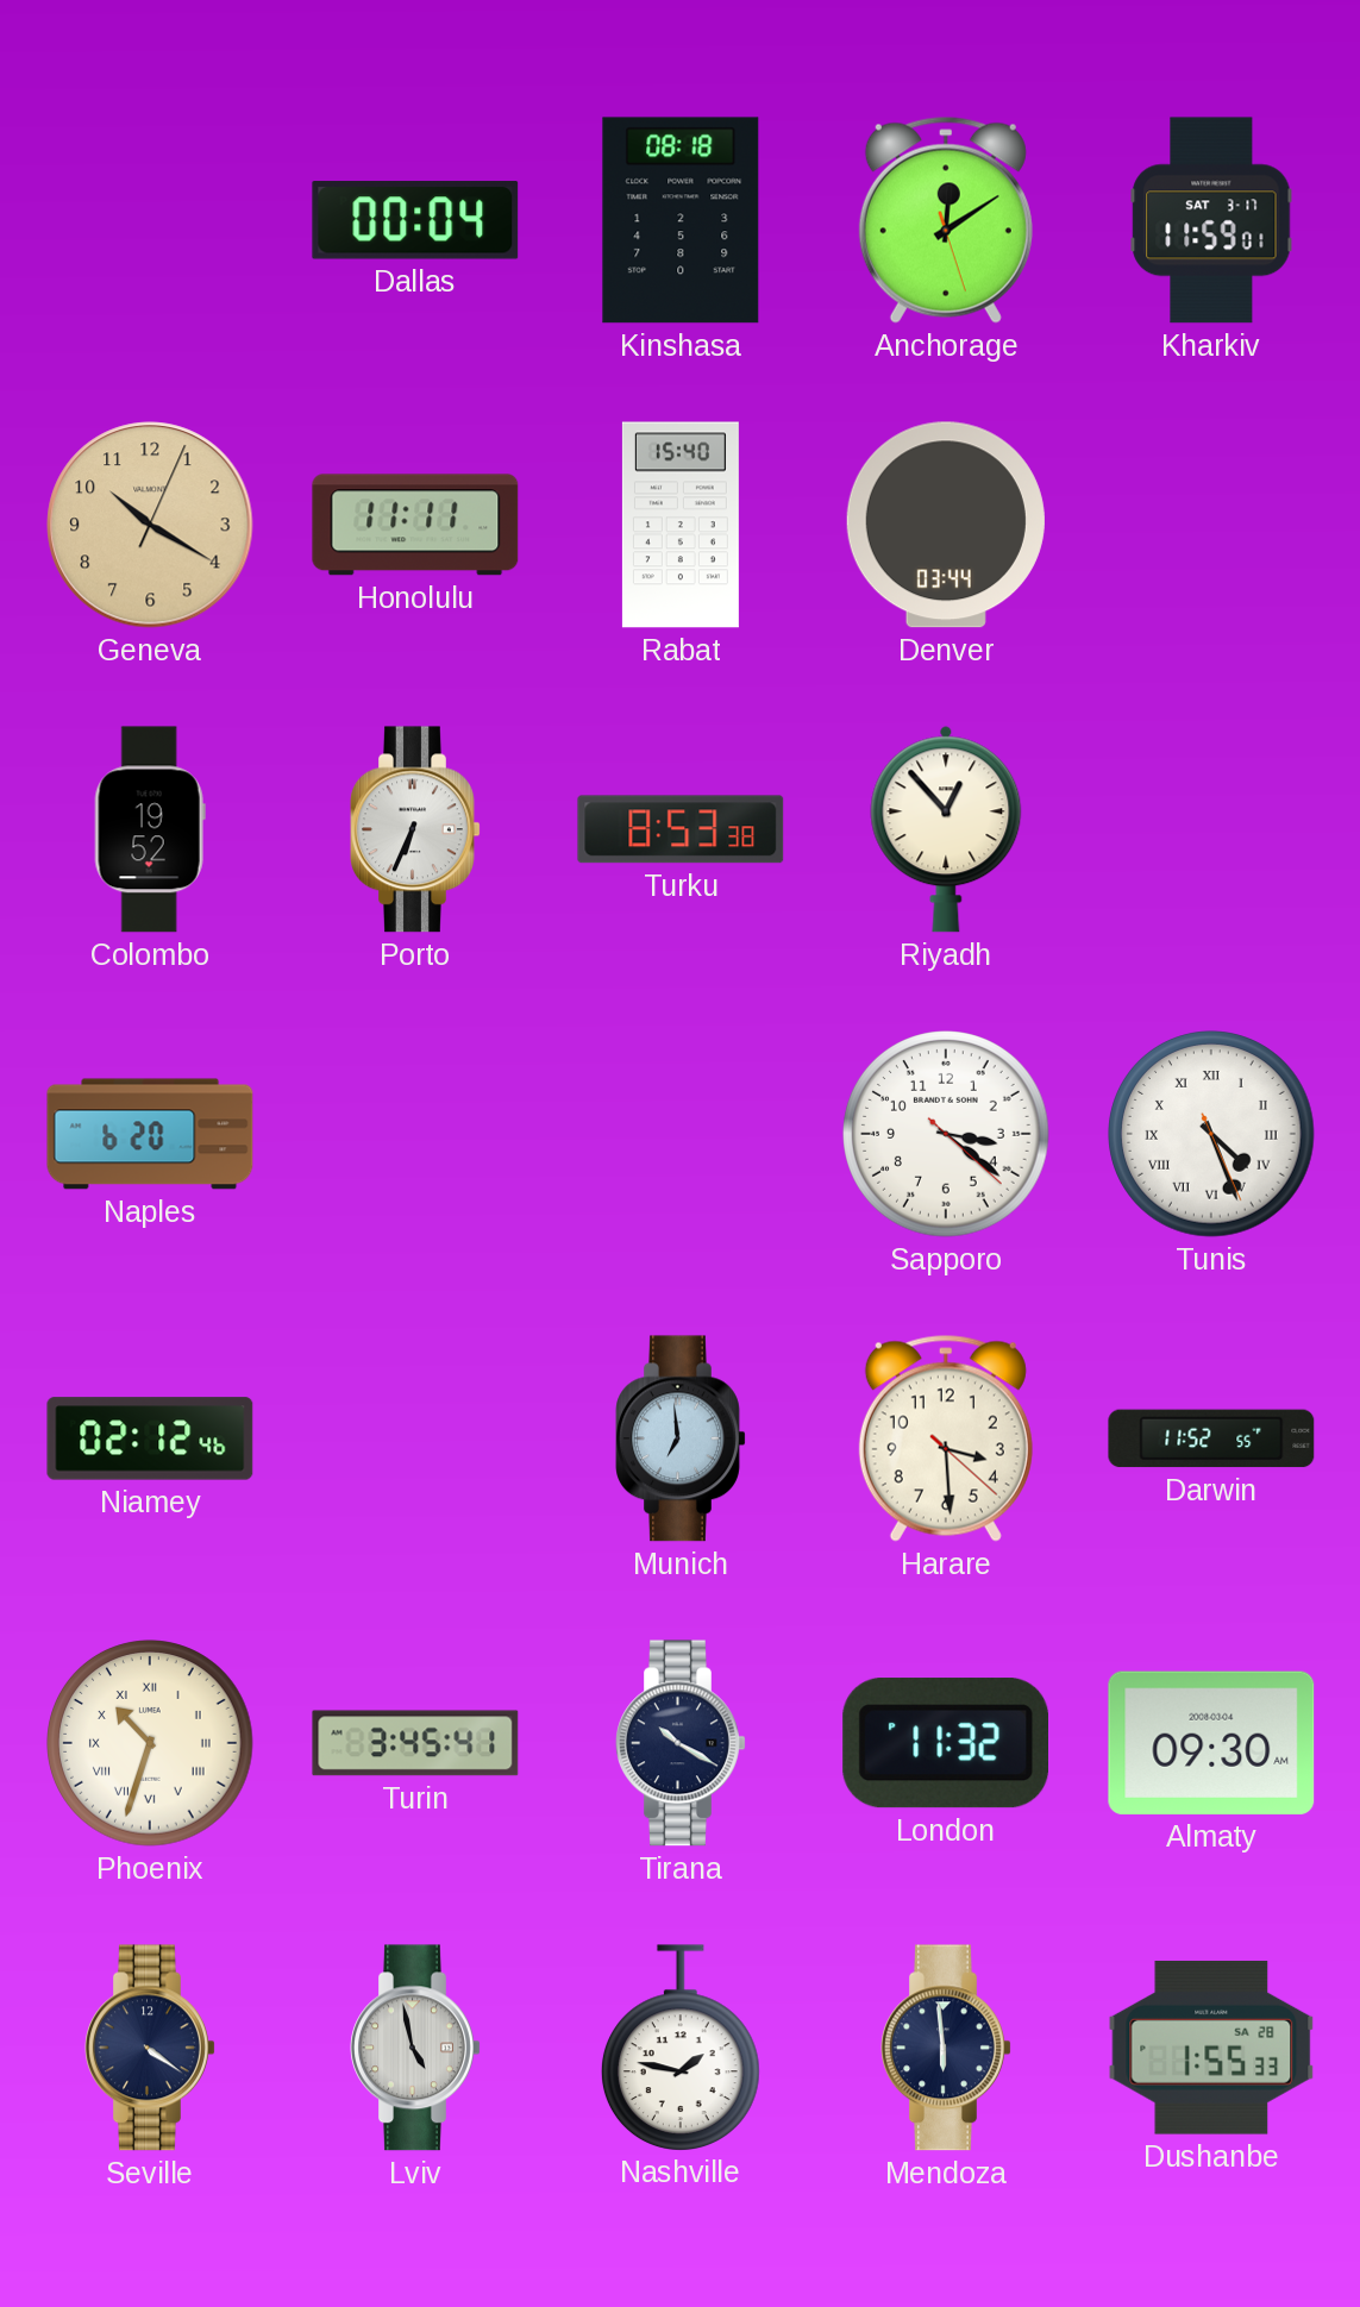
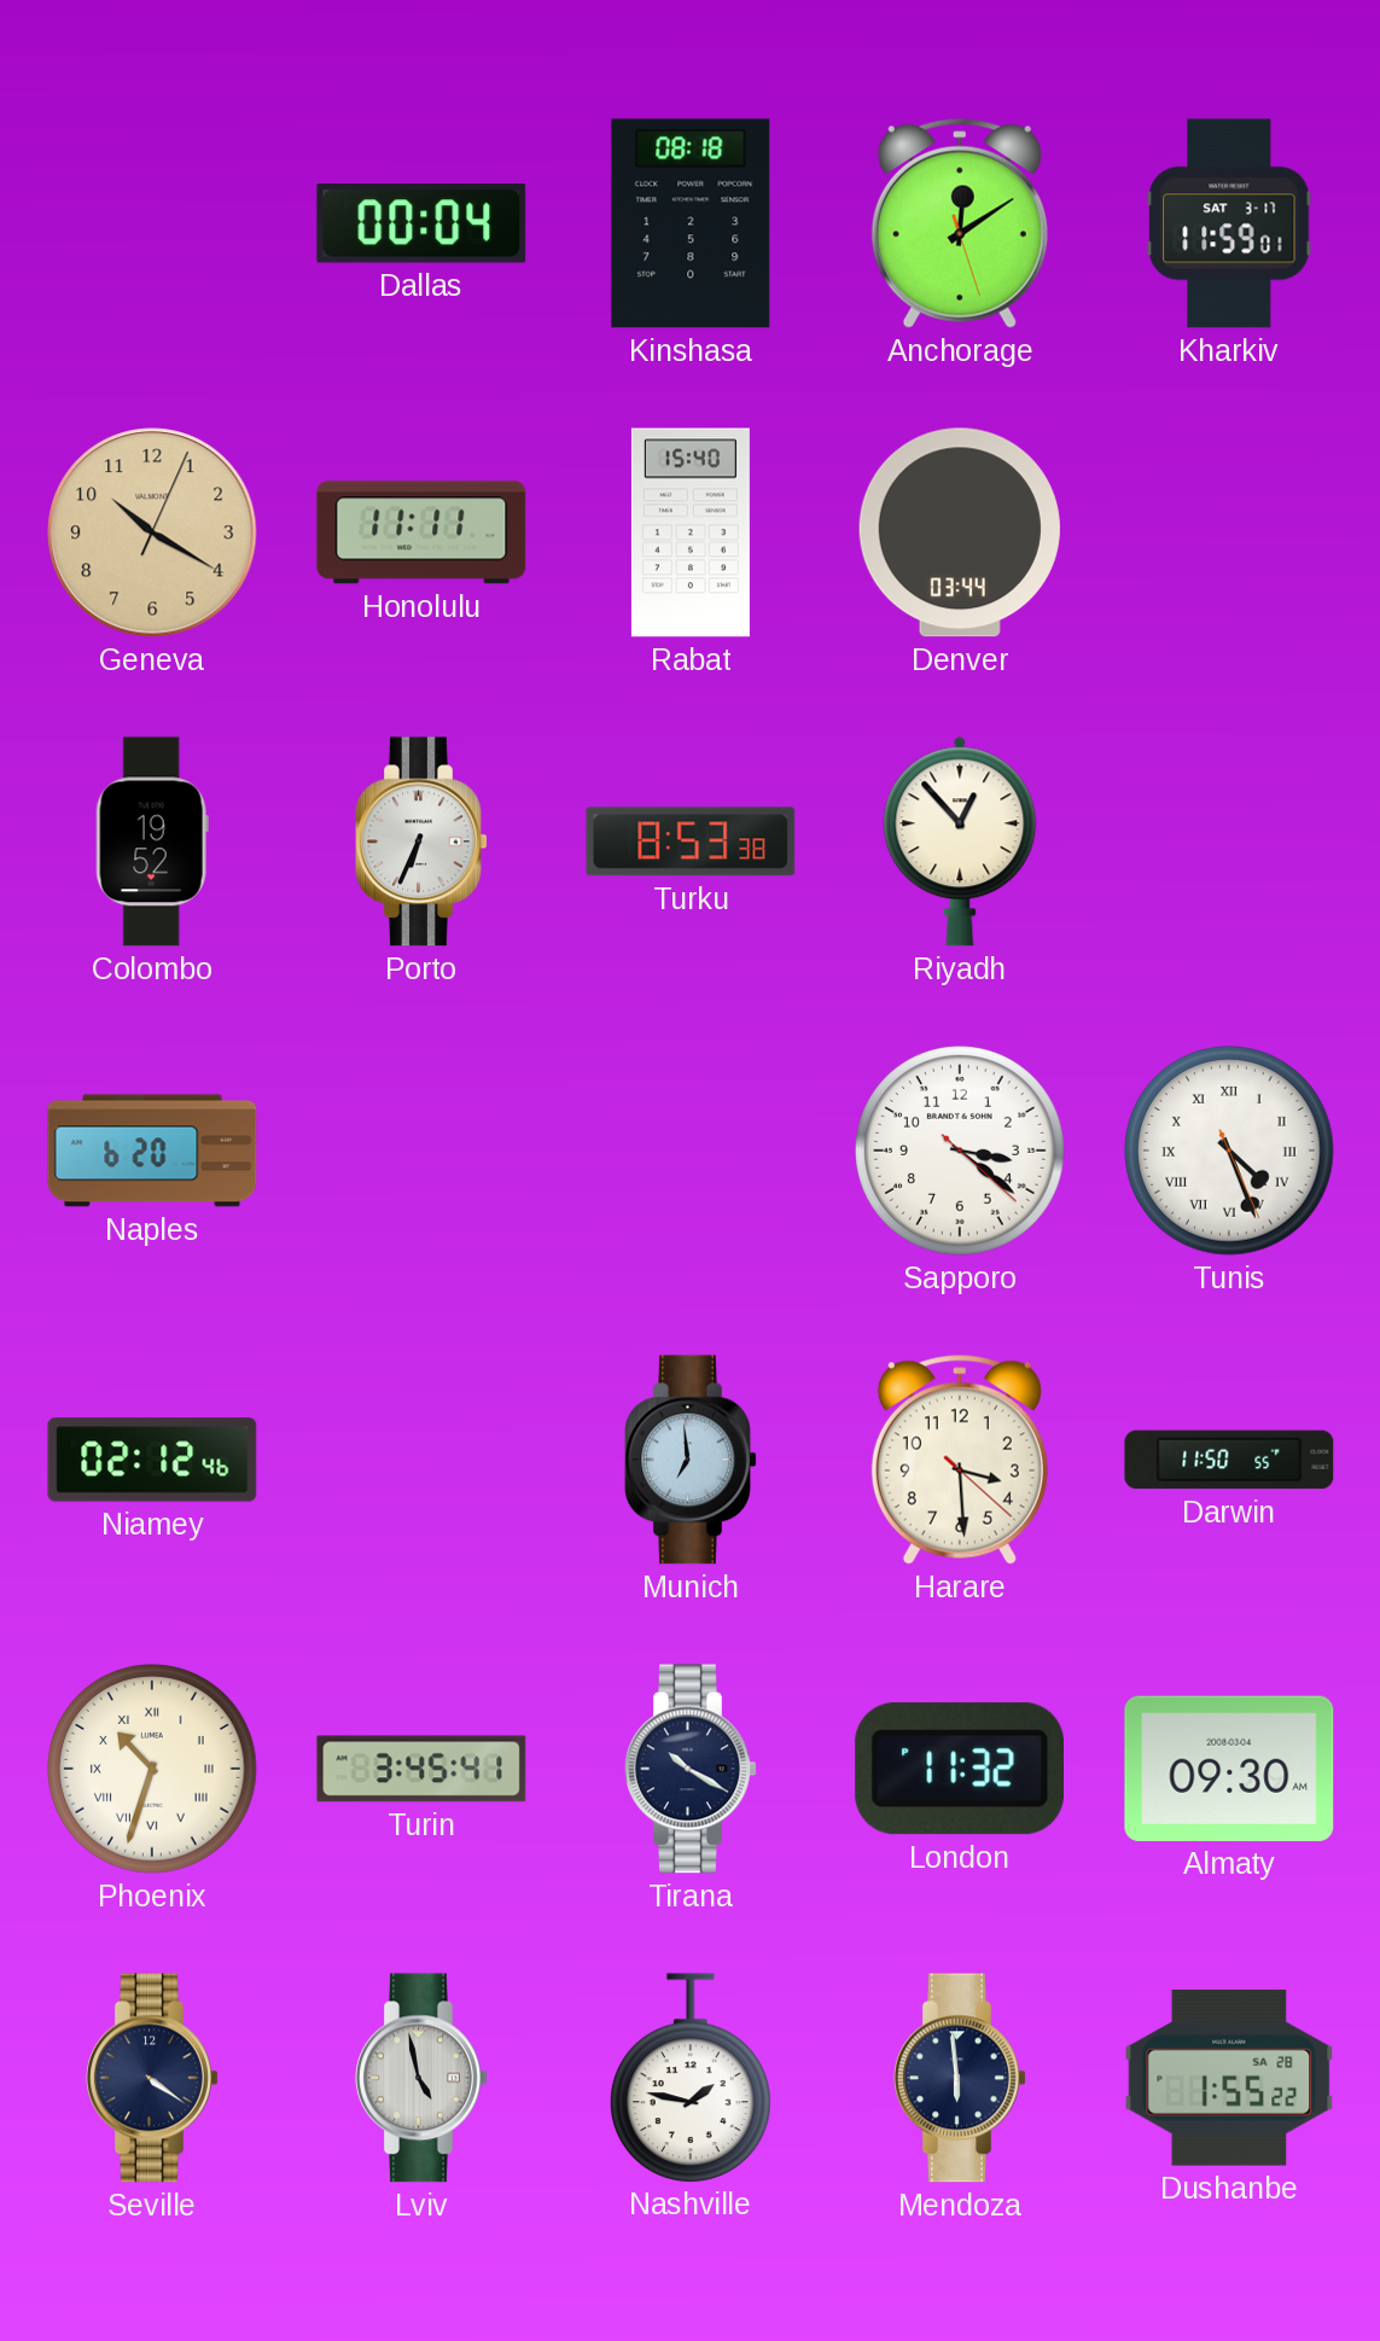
Darwin: 11:52 -> 11:50
Dushanbe: 1:55:33 -> 1:55:22
